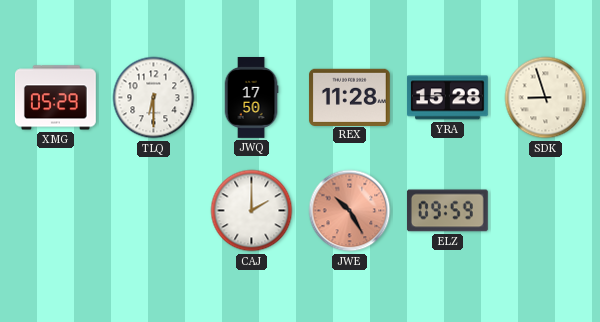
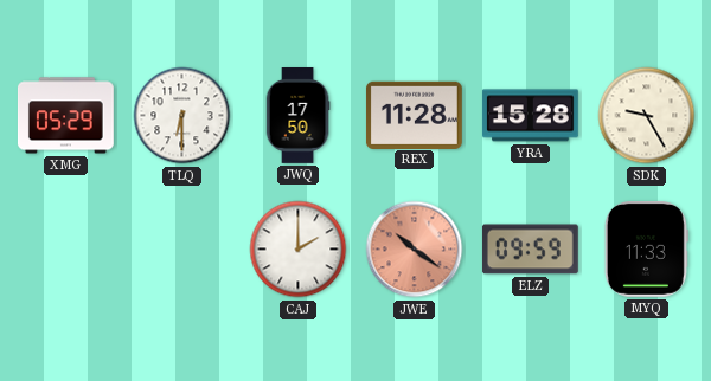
SDK: 8:57 -> 9:25
JWE: 10:25 -> 10:21
MYQ: none -> 11:33
